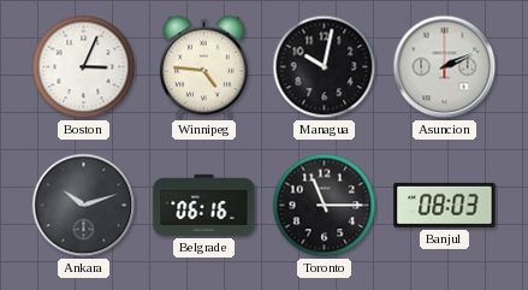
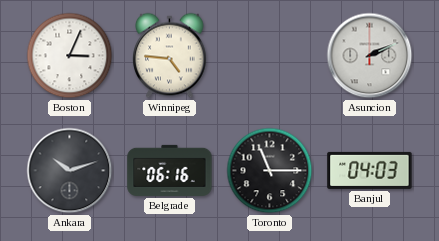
Managua: 10:02 -> none
Banjul: 08:03 -> 04:03
